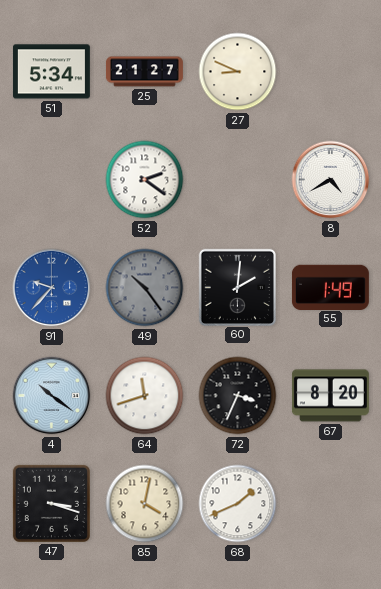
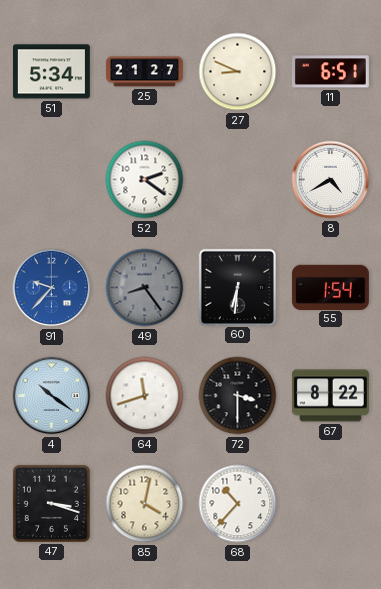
11: none -> 6:51
49: 10:24 -> 8:24
60: 2:01 -> 6:31
55: 1:49 -> 1:54
72: 3:34 -> 3:30
67: 8:20 -> 8:22
68: 1:41 -> 10:37
